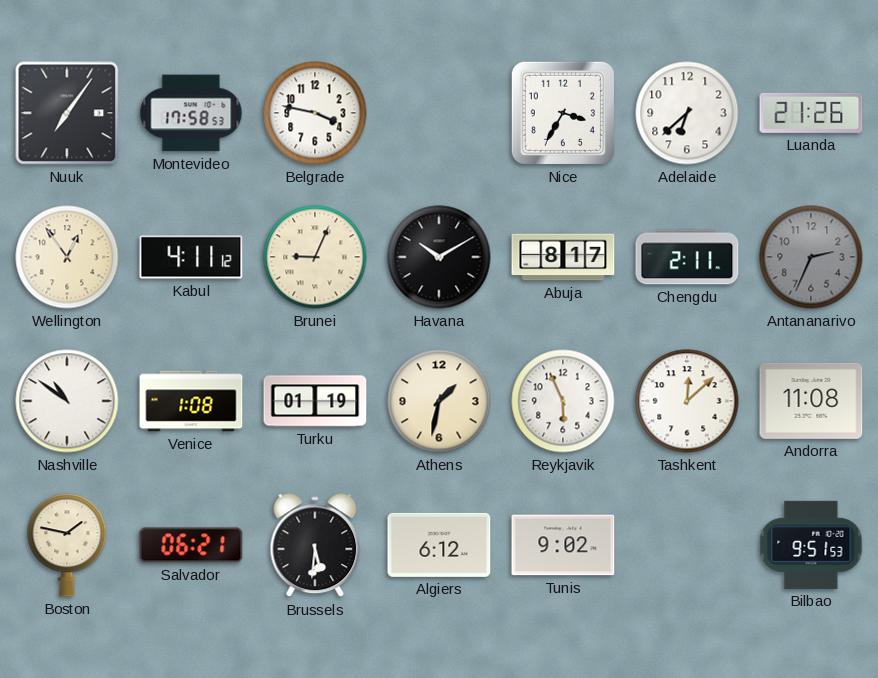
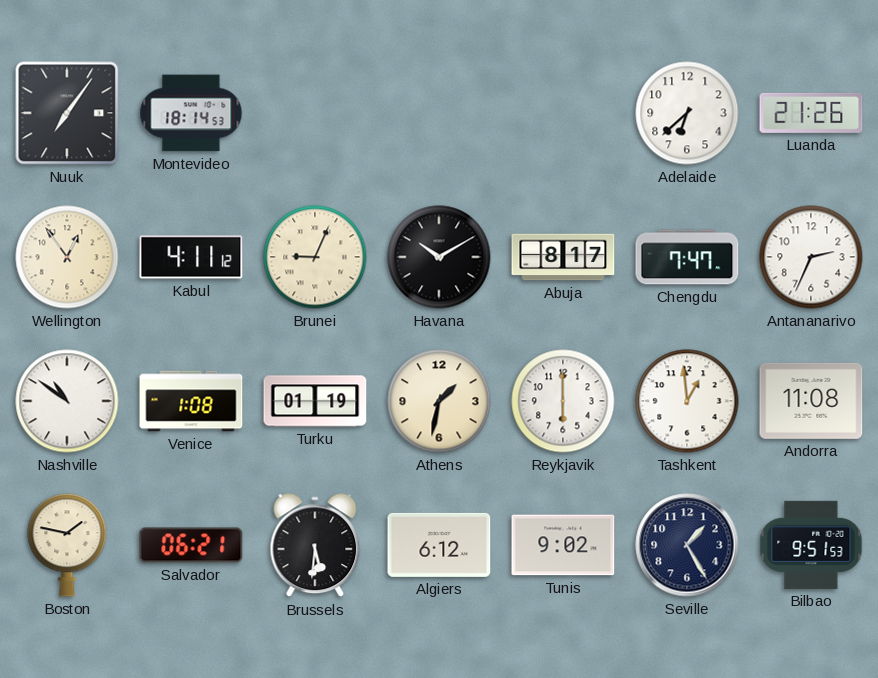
Montevideo: 17:58 -> 18:14
Belgrade: 3:47 -> none
Nice: 3:35 -> none
Chengdu: 2:11 -> 7:47
Antananarivo dial: grey -> white
Reykjavik: 5:56 -> 6:00
Tashkent: 12:08 -> 12:59
Seville: none -> 1:25
